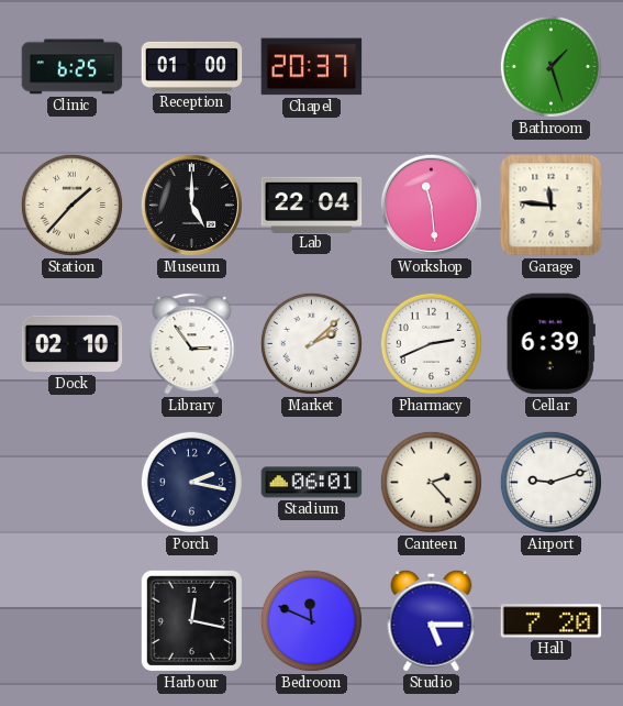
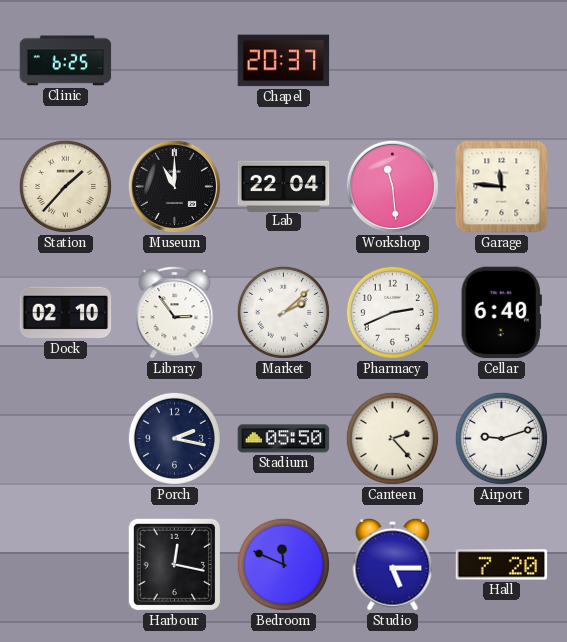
Reception: 01:00 -> none
Bathroom: 1:27 -> none
Museum: 5:00 -> 11:00
Cellar: 6:39 -> 6:40
Stadium: 06:01 -> 05:50
